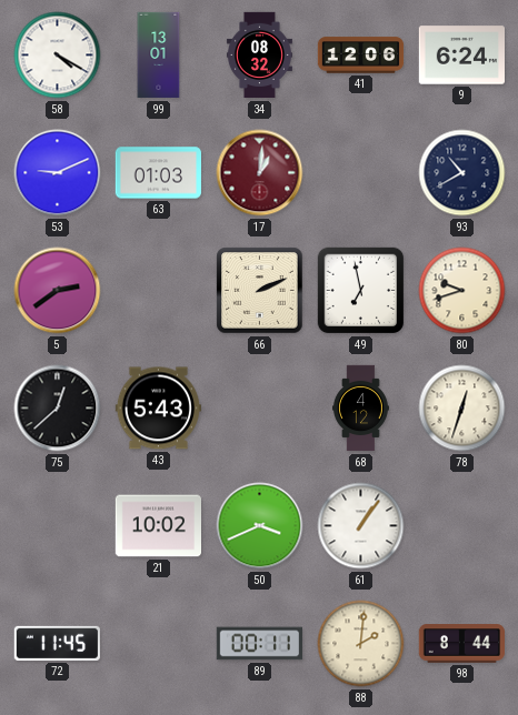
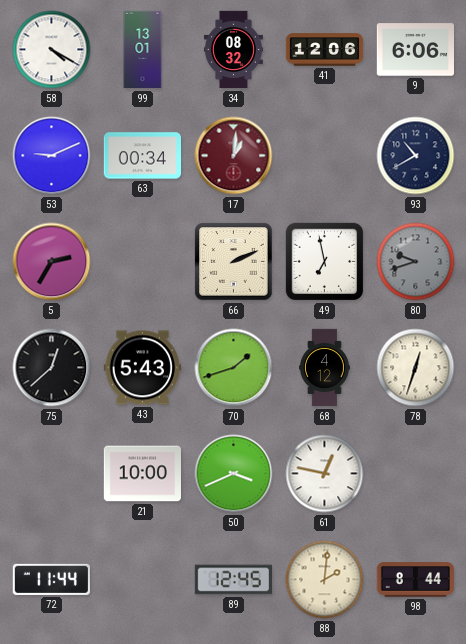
9: 6:24 -> 6:06
63: 01:03 -> 00:34
5: 2:39 -> 2:35
80 dial: cream -> grey
70: none -> 1:42
21: 10:02 -> 10:00
61: 1:06 -> 12:47
72: 11:45 -> 11:44
89: 00:11 -> 12:45
